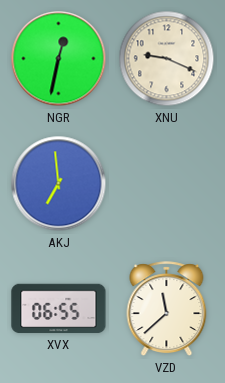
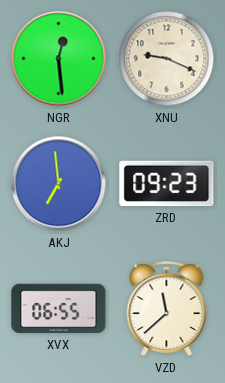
NGR: 12:32 -> 12:29
ZRD: none -> 09:23
